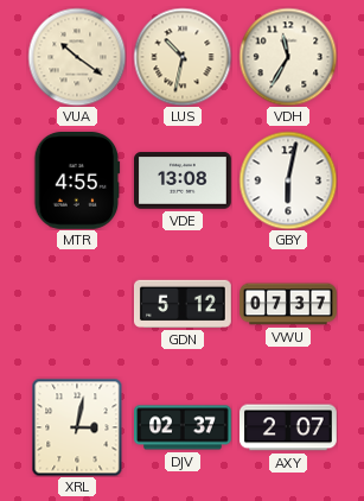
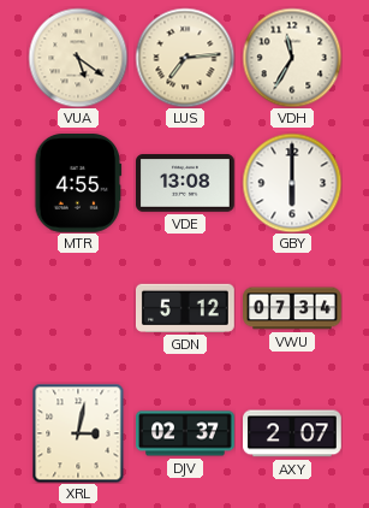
VUA: 10:21 -> 5:21
LUS: 10:32 -> 7:14
GBY: 6:02 -> 6:00
VWU: 07:37 -> 07:34
